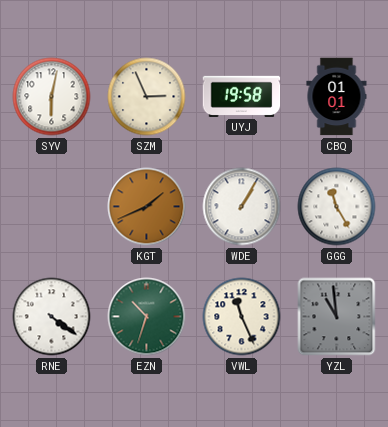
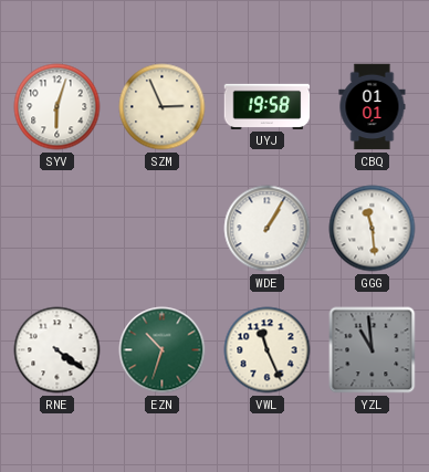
SYV: 6:02 -> 6:03
KGT: 1:41 -> none
GGG: 11:25 -> 11:29
